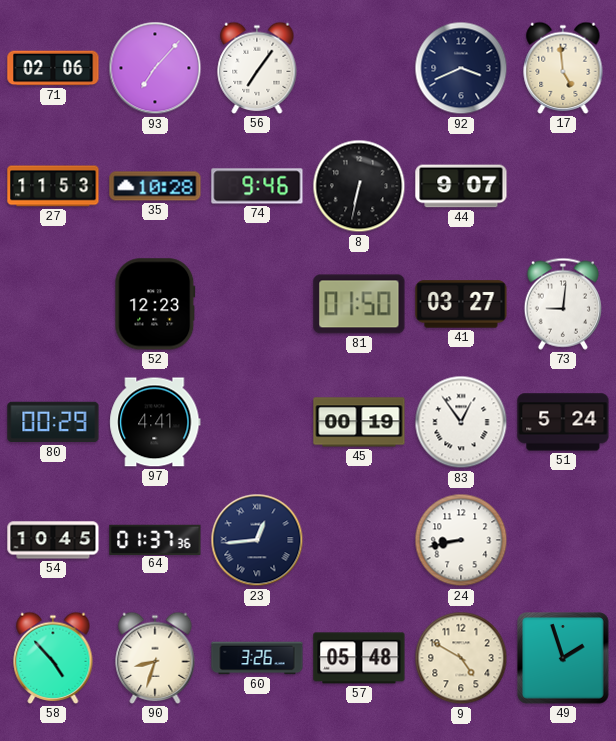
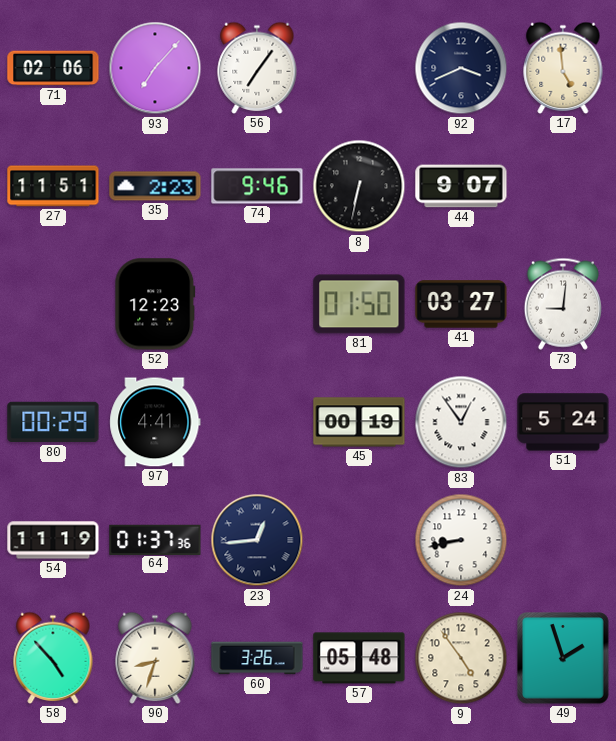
27: 11:53 -> 11:51
35: 10:28 -> 2:23
54: 10:45 -> 11:19
9: 4:50 -> 4:54
